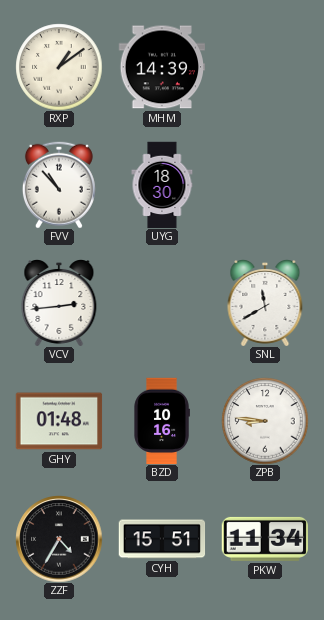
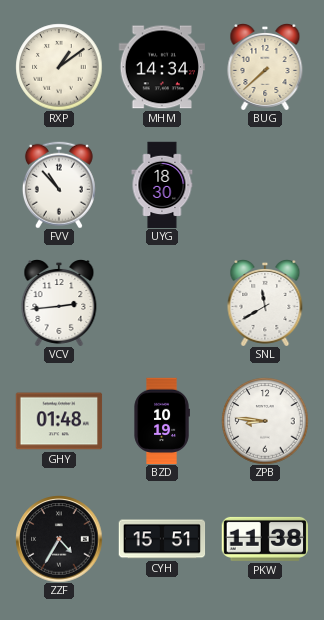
MHM: 14:39 -> 14:34
BUG: none -> 7:38
BZD: 10:16 -> 10:19
PKW: 11:34 -> 11:38
